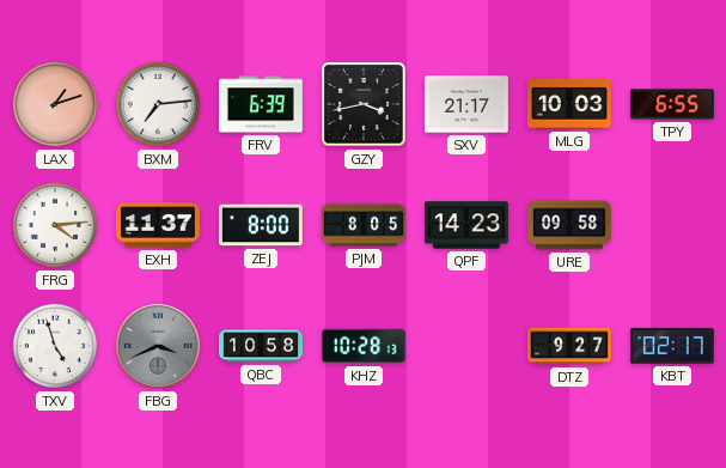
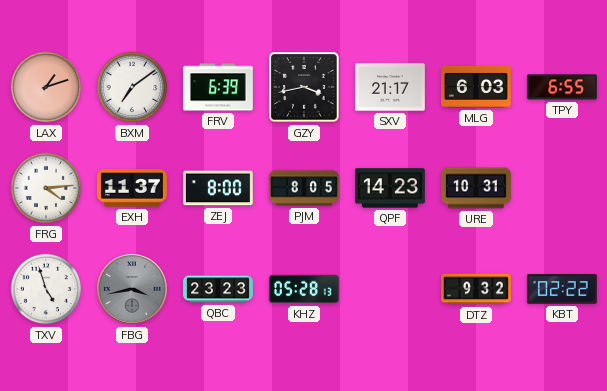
BXM: 7:14 -> 7:09
MLG: 10:03 -> 6:03
URE: 09:58 -> 10:31
FBG: 3:41 -> 3:43
QBC: 10:58 -> 23:23
KHZ: 10:28 -> 05:28
DTZ: 9:27 -> 9:32
KBT: 02:17 -> 02:22
